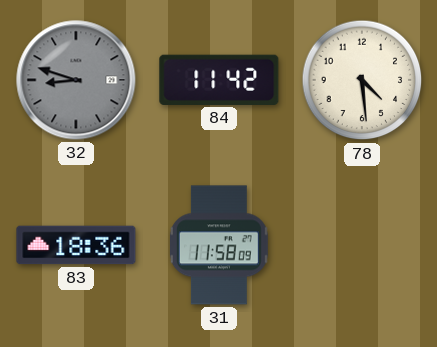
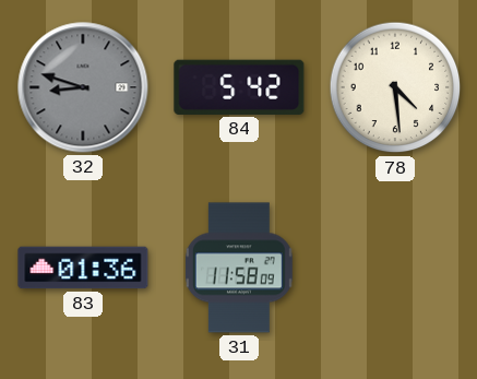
84: 11:42 -> 5:42
83: 18:36 -> 01:36
